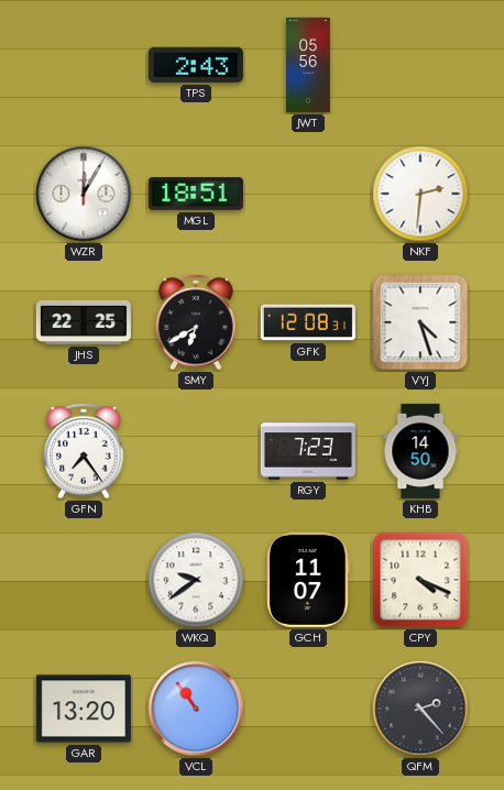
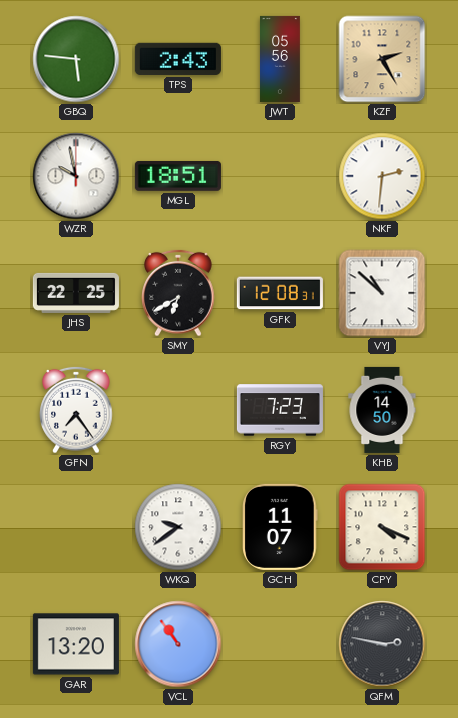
GBQ: none -> 5:46
KZF: none -> 2:25
WZR: 12:05 -> 9:58
VYJ: 4:27 -> 10:52
QFM: 2:23 -> 2:47
